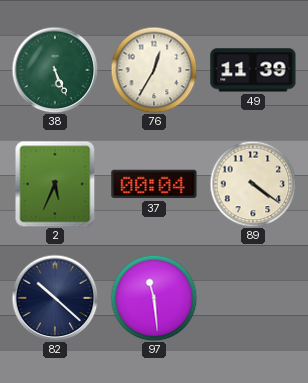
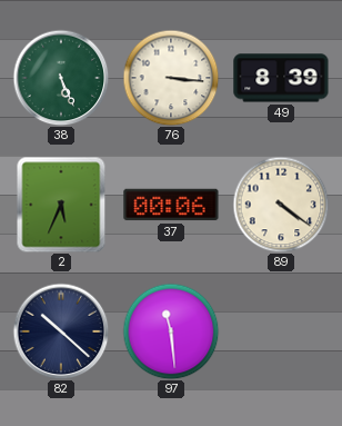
76: 12:35 -> 3:16
49: 11:39 -> 8:39
37: 00:04 -> 00:06
